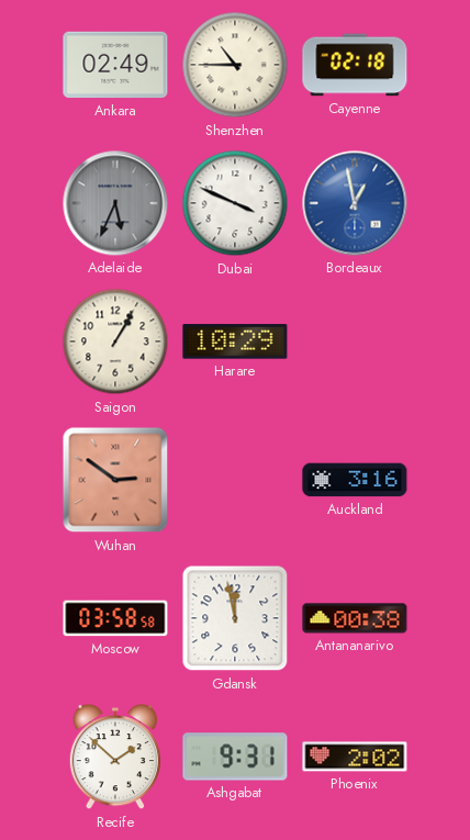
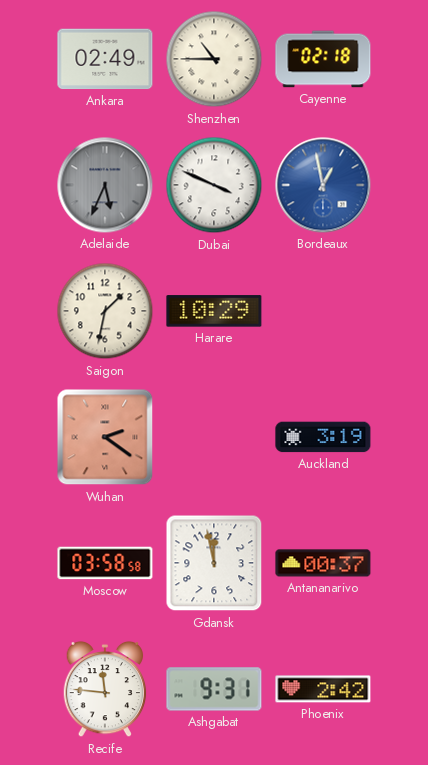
Saigon: 1:05 -> 1:32
Wuhan: 2:51 -> 2:21
Auckland: 3:16 -> 3:19
Antananarivo: 00:38 -> 00:37
Recife: 1:52 -> 11:46
Phoenix: 2:02 -> 2:42
